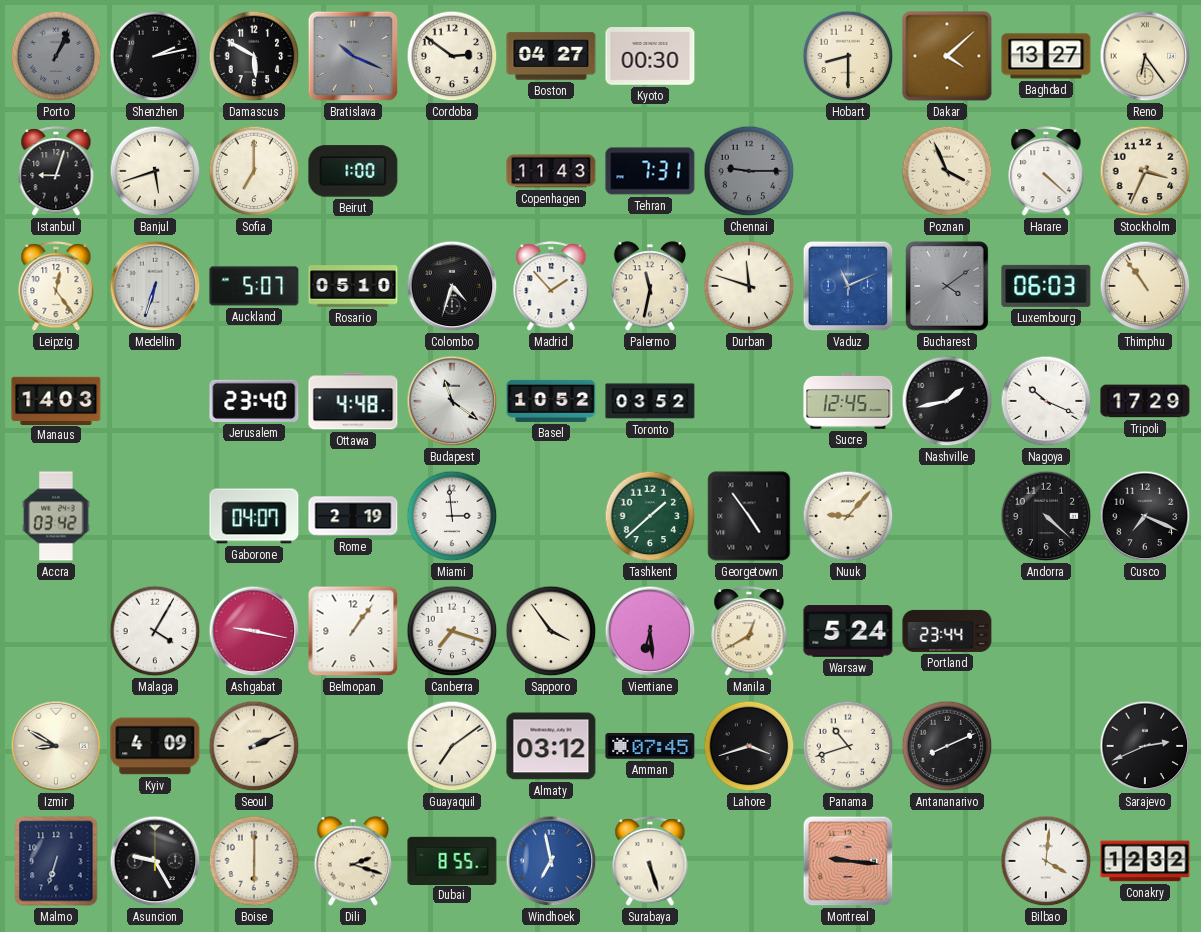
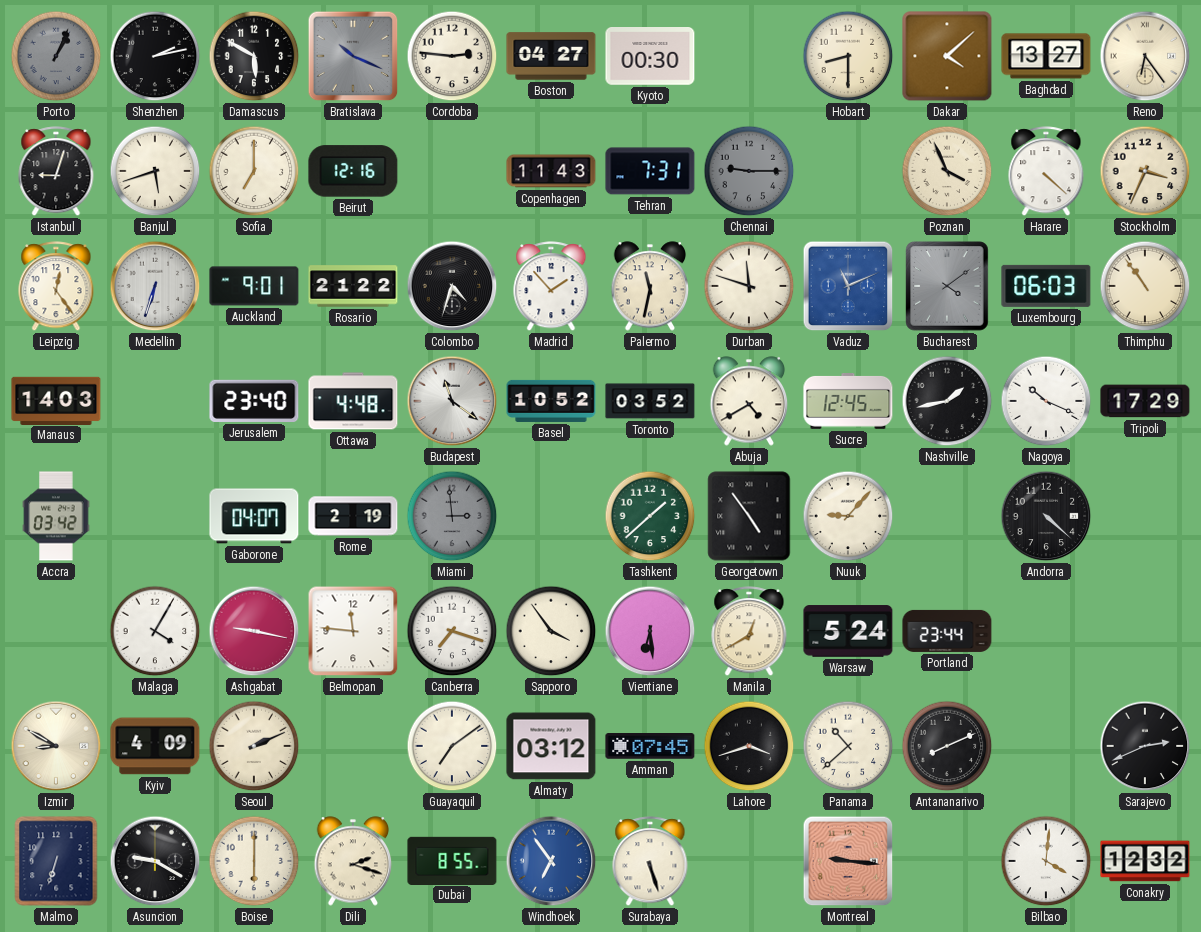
Cordoba: 2:51 -> 2:46
Beirut: 1:00 -> 12:16
Auckland: 5:07 -> 9:01
Rosario: 05:10 -> 21:22
Abuja: none -> 4:40
Miami dial: white -> grey
Cusco: 7:19 -> none
Belmopan: 1:06 -> 11:46
Panama: 10:42 -> 10:38
Asuncion: 9:25 -> 9:20
Windhoek: 6:58 -> 6:54
